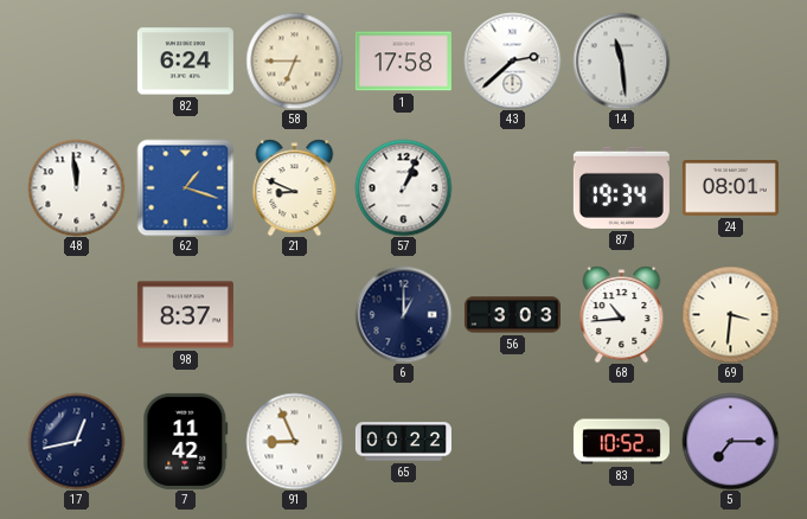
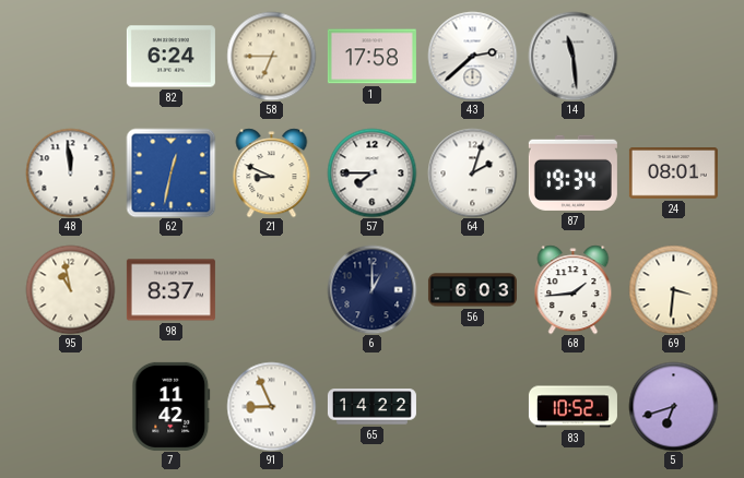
62: 1:18 -> 12:32
57: 1:04 -> 7:45
64: none -> 2:03
95: none -> 10:58
56: 3:03 -> 6:03
68: 10:44 -> 1:44
17: 12:43 -> none
65: 00:22 -> 14:22
5: 7:15 -> 6:42
